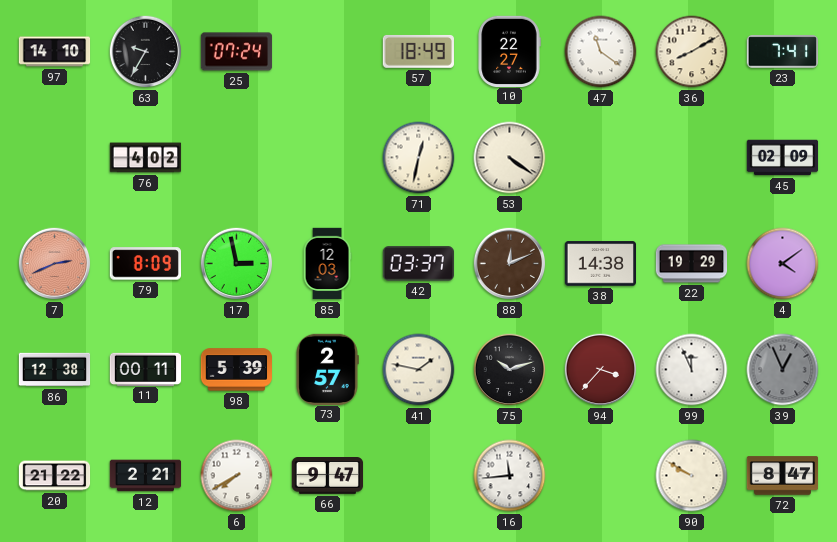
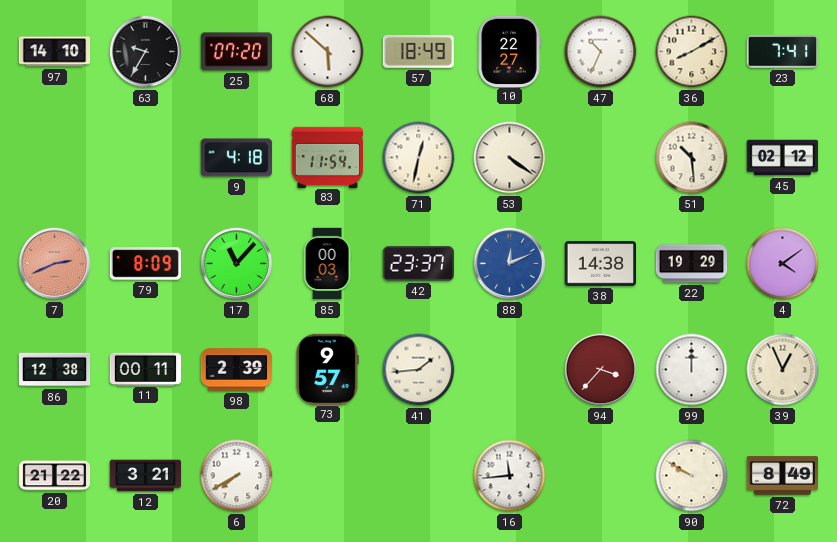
25: 07:24 -> 07:20
68: none -> 5:52
47: 11:21 -> 10:34
76: 4:02 -> none
9: none -> 4:18
83: none -> 11:54
51: none -> 10:29
45: 02:09 -> 02:12
17: 2:58 -> 11:07
85: 12:03 -> 00:03
42: 03:37 -> 23:37
88 dial: brown -> blue
98: 5:39 -> 2:39
73: 2:57 -> 9:57
41: 1:47 -> 1:44
75: 10:12 -> none
99: 11:56 -> 12:00
39 dial: grey -> cream
12: 2:21 -> 3:21
66: 9:47 -> none
72: 8:47 -> 8:49
